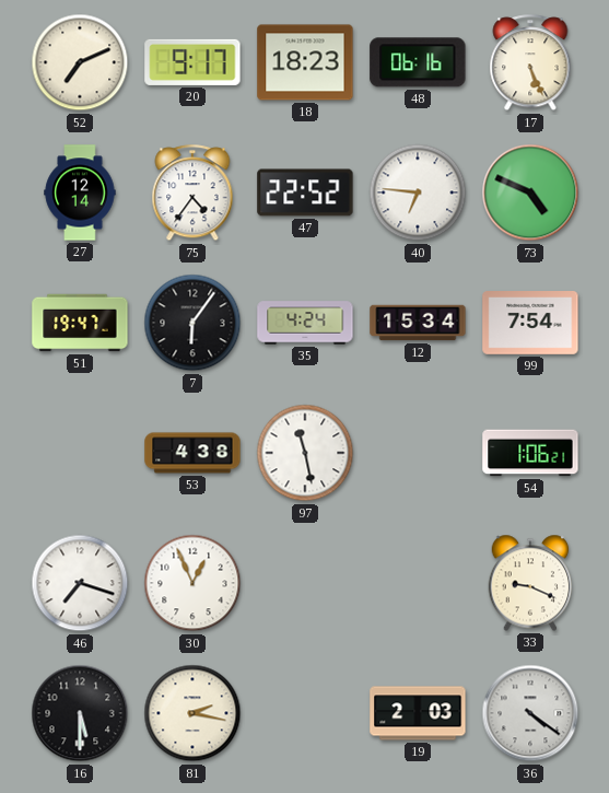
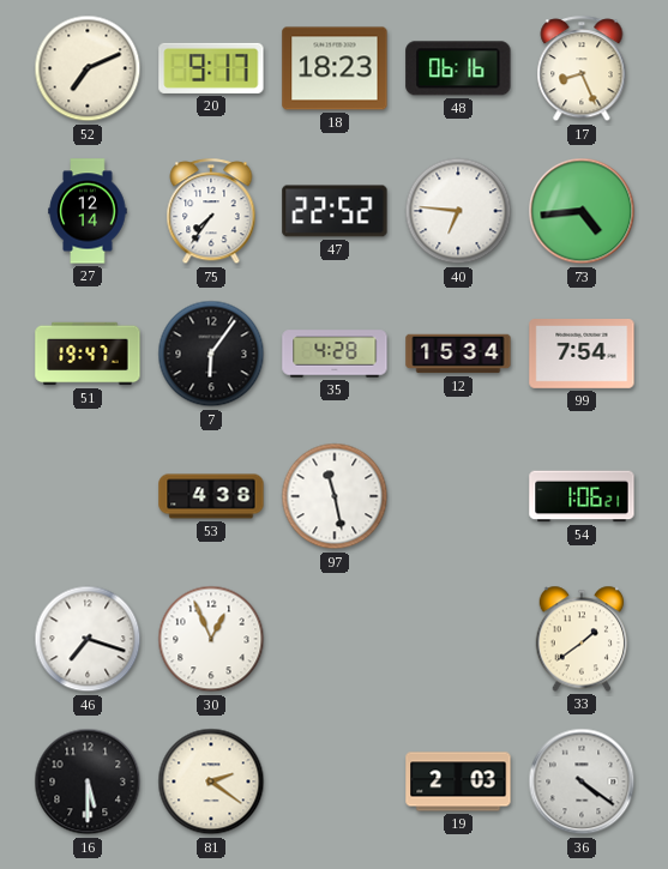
17: 5:26 -> 8:26
75: 4:36 -> 7:36
73: 4:49 -> 4:44
35: 4:24 -> 4:28
33: 9:19 -> 1:39
81: 2:17 -> 2:21
